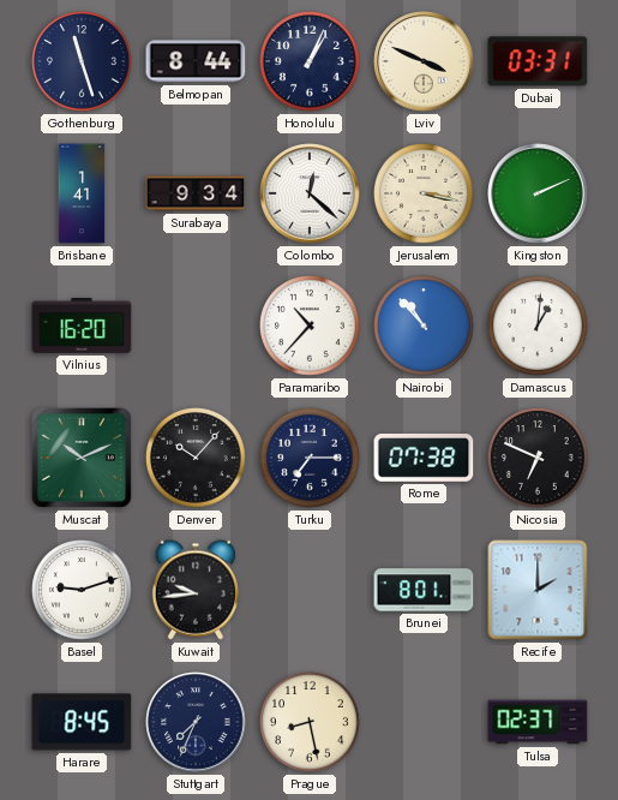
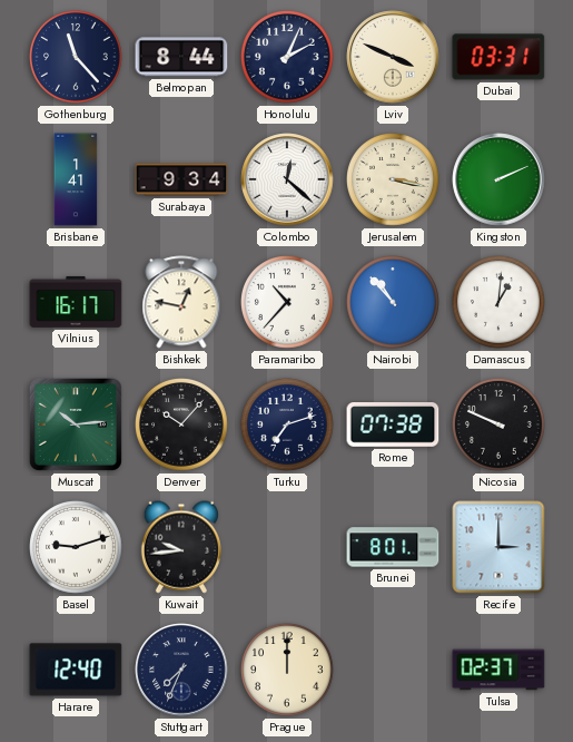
Gothenburg: 11:27 -> 11:23
Honolulu: 1:04 -> 2:04
Vilnius: 16:20 -> 16:17
Bishkek: none -> 12:47
Muscat: 10:11 -> 10:14
Turku: 7:15 -> 7:12
Nicosia: 6:49 -> 9:49
Recife: 2:00 -> 3:00
Harare: 8:45 -> 12:40
Prague: 8:28 -> 12:00
